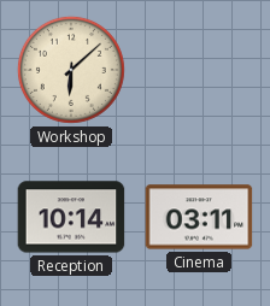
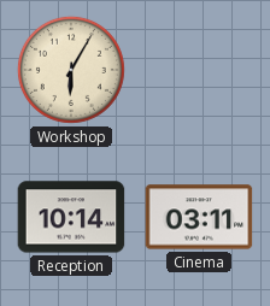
Workshop: 6:08 -> 6:05
